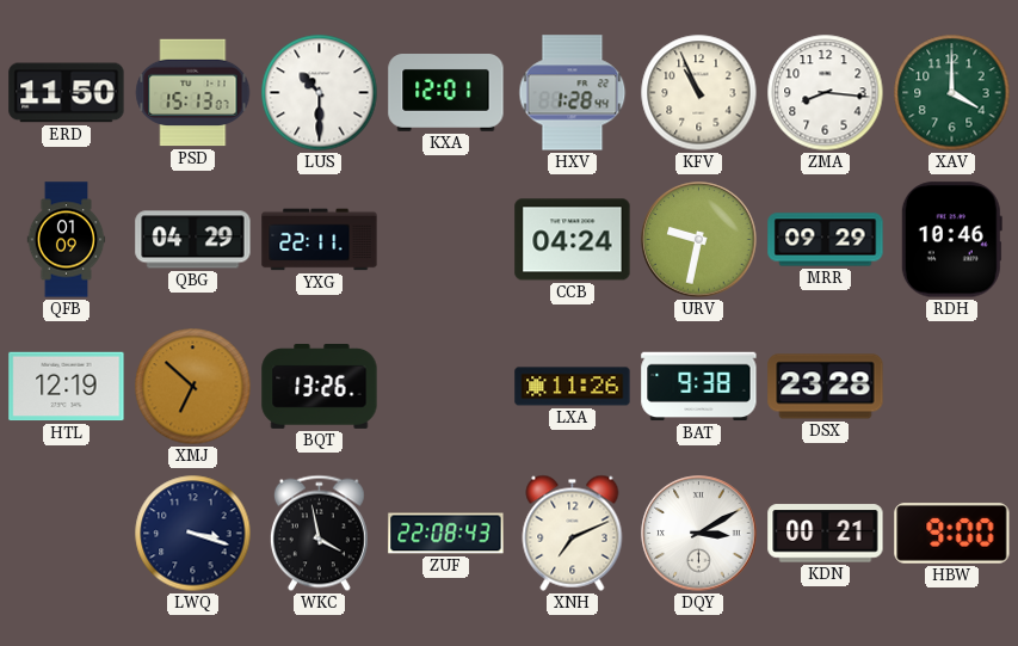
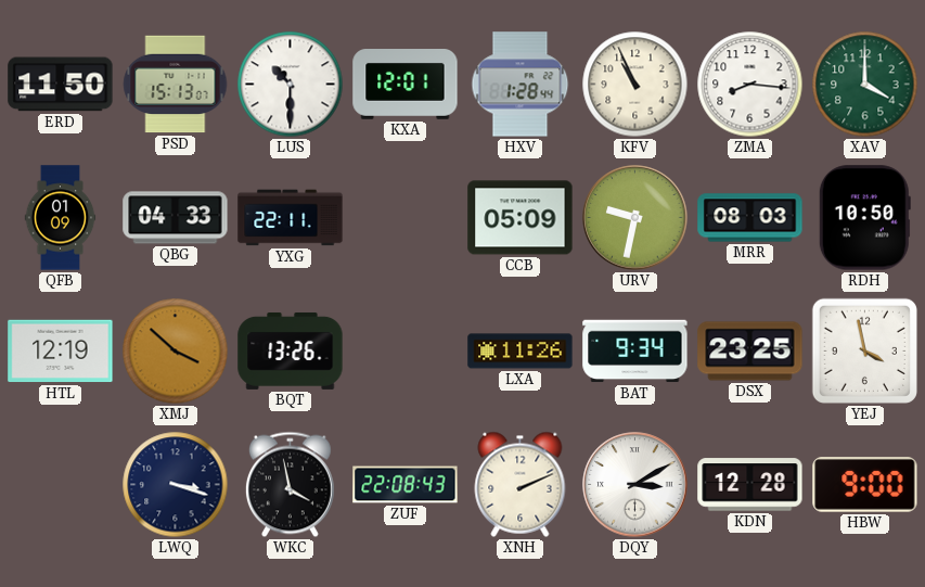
QBG: 04:29 -> 04:33
CCB: 04:24 -> 05:09
MRR: 09:29 -> 08:03
RDH: 10:46 -> 10:50
XMJ: 6:52 -> 3:52
BAT: 9:38 -> 9:34
DSX: 23:28 -> 23:25
YEJ: none -> 3:58
XNH: 7:11 -> 2:11
KDN: 00:21 -> 12:28
